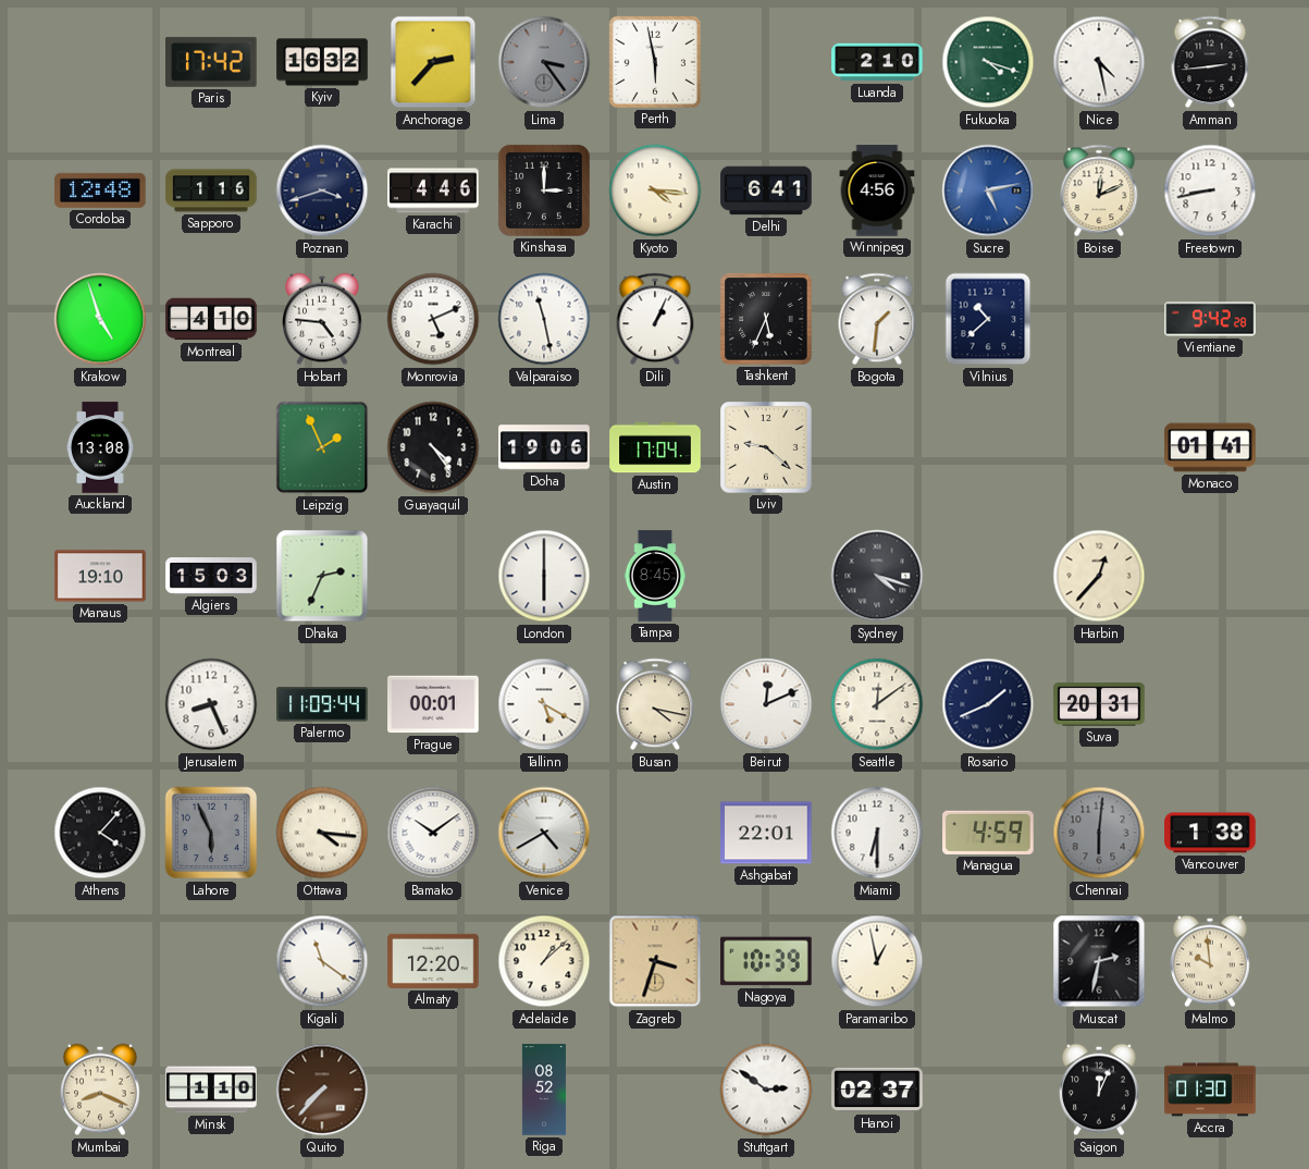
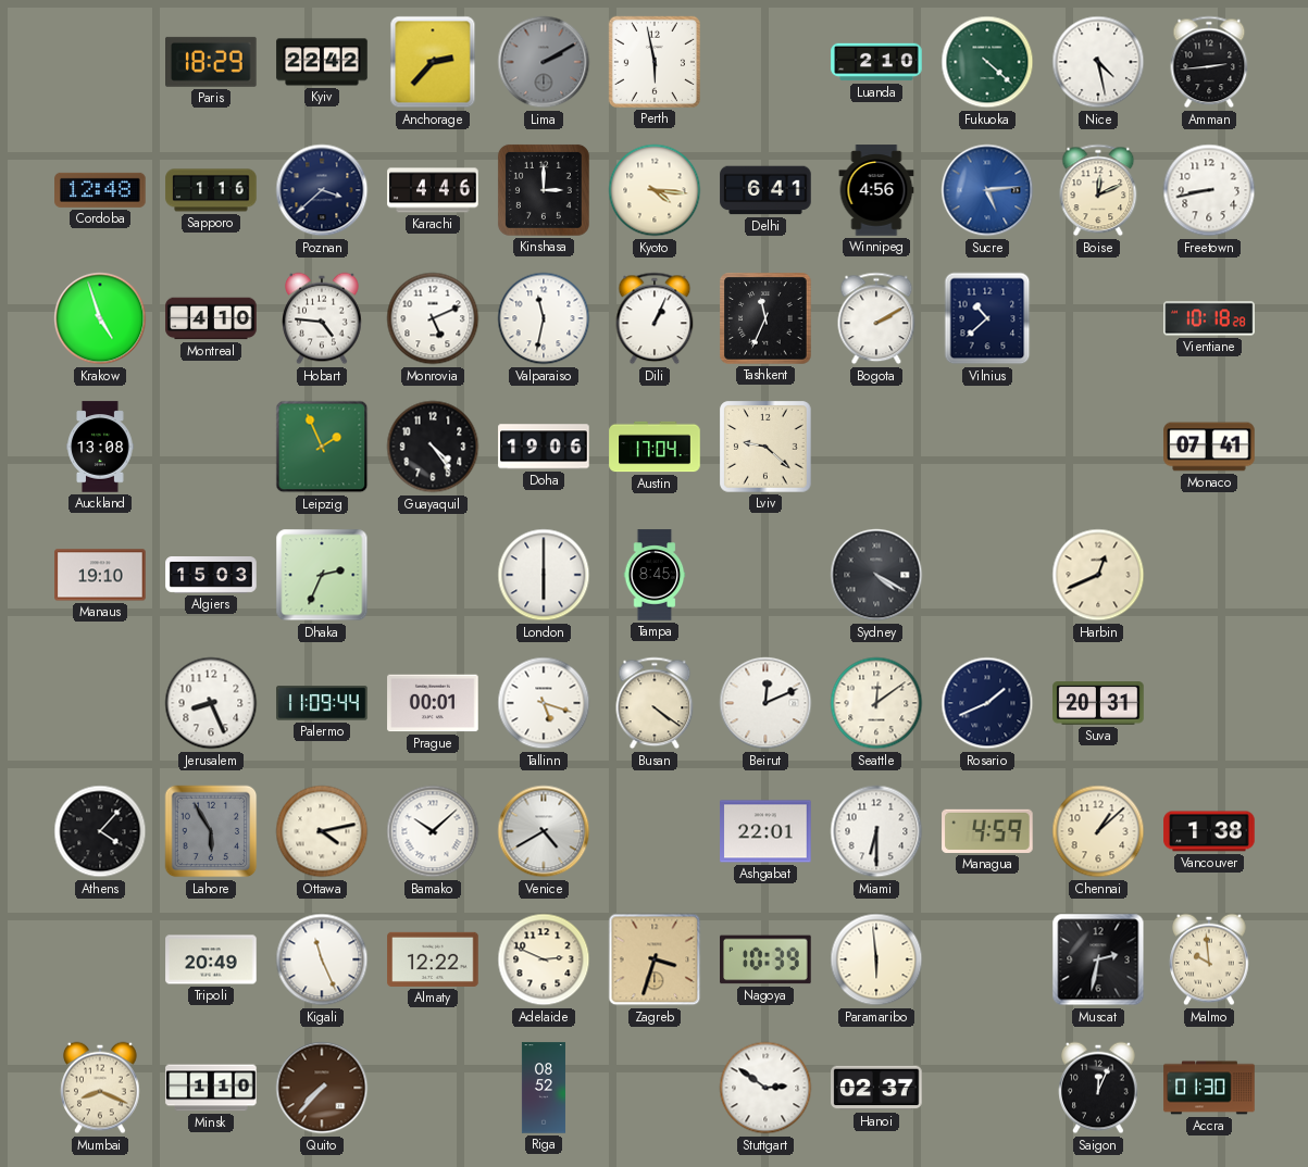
Paris: 17:42 -> 18:29
Kyiv: 16:32 -> 22:42
Lima: 3:24 -> 2:10
Fukuoka: 4:18 -> 4:22
Poznan: 3:42 -> 3:38
Sucre: 5:13 -> 5:14
Valparaiso: 11:28 -> 11:32
Tashkent: 5:34 -> 11:34
Bogota: 1:31 -> 2:10
Vientiane: 9:42 -> 10:18
Monaco: 01:41 -> 07:41
Sydney: 4:18 -> 4:20
Harbin: 12:37 -> 12:41
Tallinn: 5:20 -> 5:18
Busan: 4:17 -> 4:21
Lahore: 5:56 -> 5:55
Ottawa: 4:16 -> 4:13
Bamako: 10:09 -> 10:08
Chennai: 6:01 -> 1:08
Chennai dial: grey -> cream
Tripoli: none -> 20:49
Kigali: 11:21 -> 11:26
Almaty: 12:20 -> 12:22
Adelaide: 1:08 -> 2:49
Paramaribo: 12:58 -> 5:59
